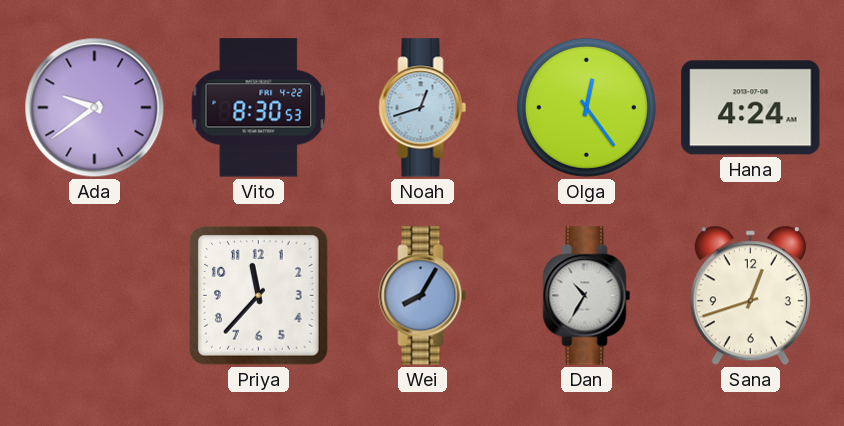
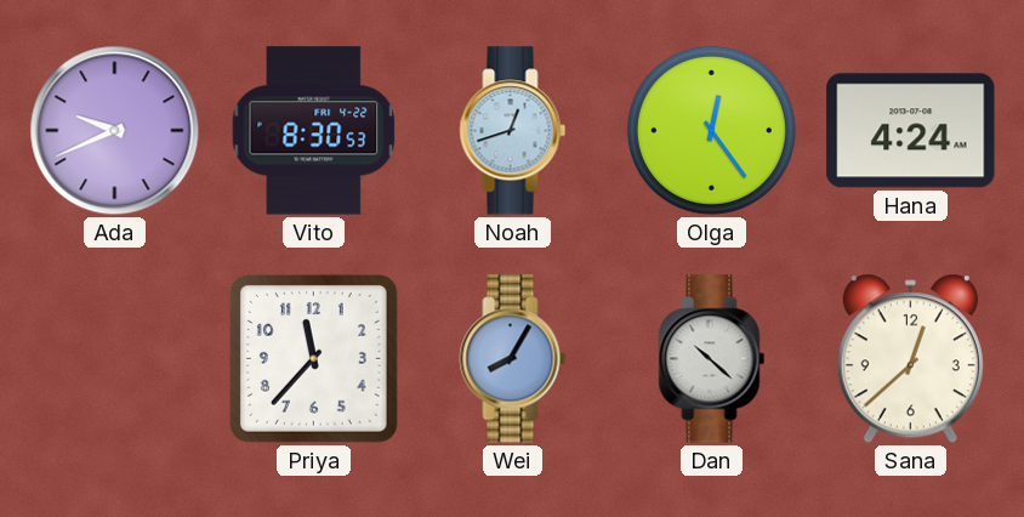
Ada: 9:39 -> 9:41
Dan: 10:35 -> 10:22
Sana: 12:42 -> 12:38
